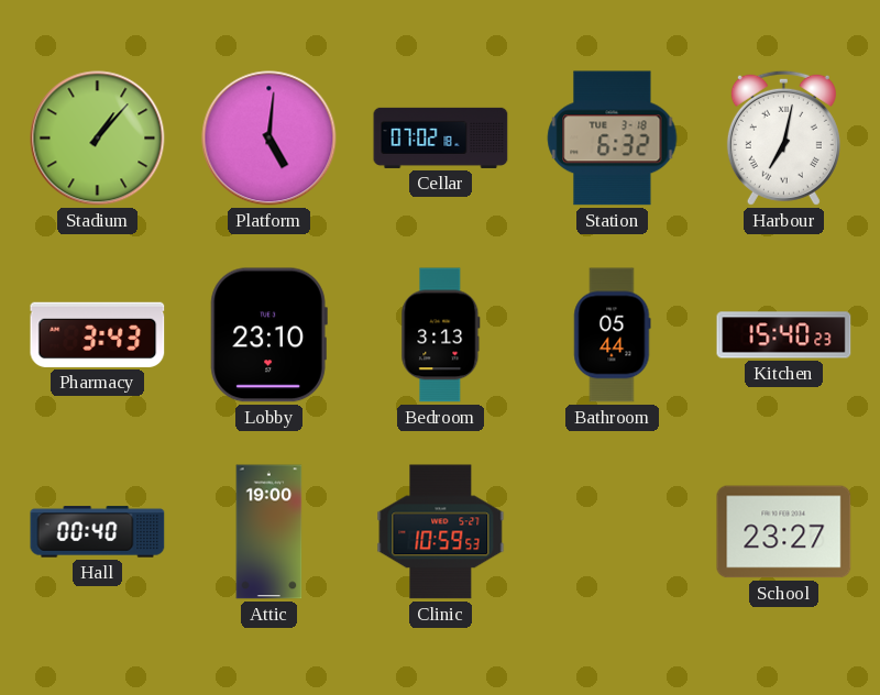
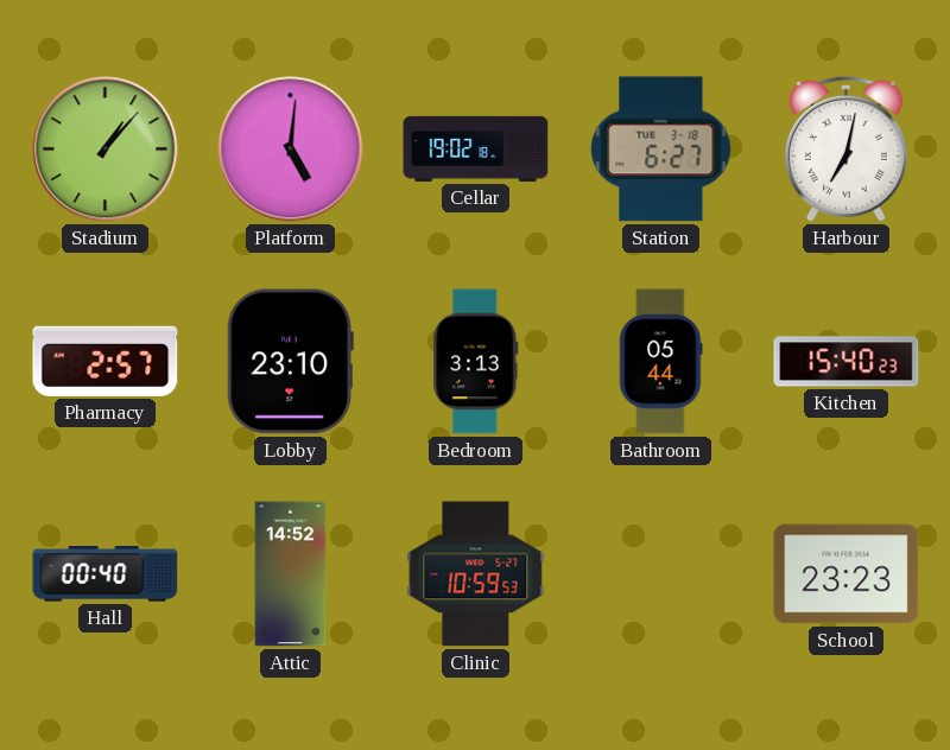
Cellar: 07:02 -> 19:02
Station: 6:32 -> 6:27
Pharmacy: 3:43 -> 2:57
Attic: 19:00 -> 14:52
School: 23:27 -> 23:23
